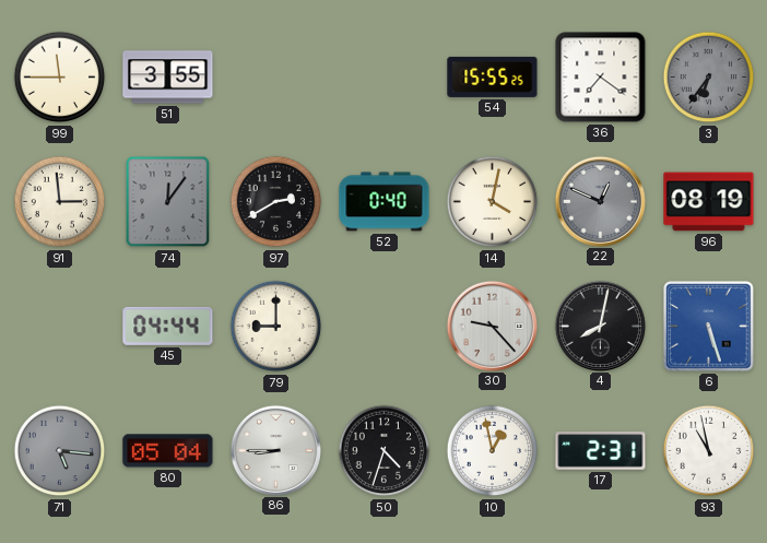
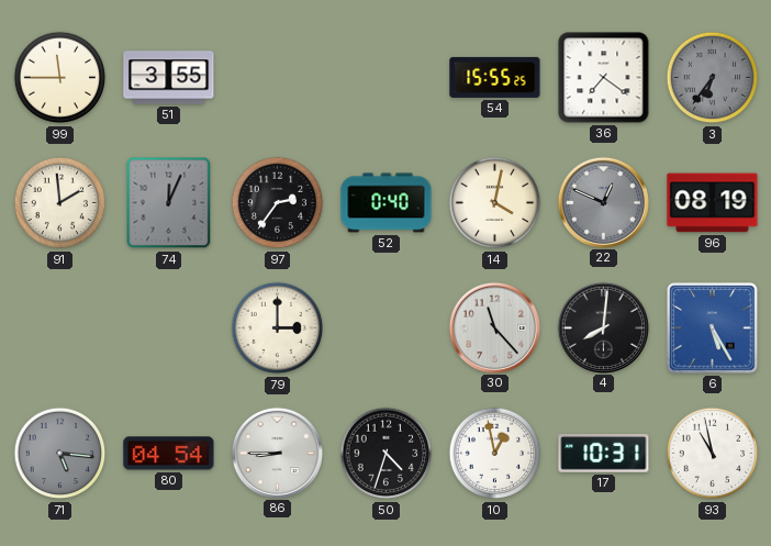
91: 2:59 -> 1:59
74: 12:06 -> 12:04
97: 2:40 -> 2:36
45: 04:44 -> none
79: 9:00 -> 3:00
30: 9:23 -> 11:23
4: 8:02 -> 8:01
6: 5:27 -> 5:25
80: 05:04 -> 04:54
17: 2:31 -> 10:31
